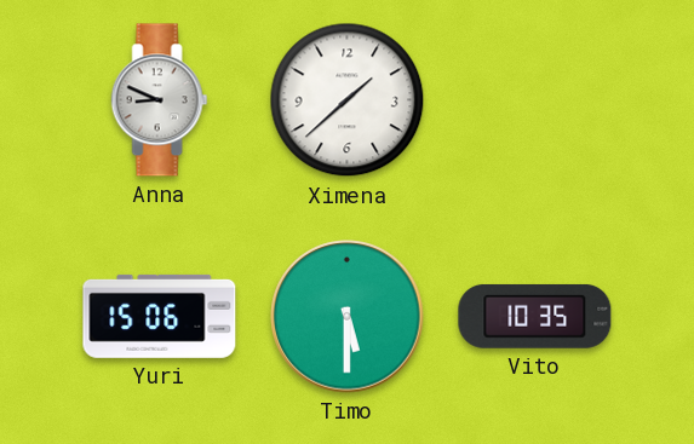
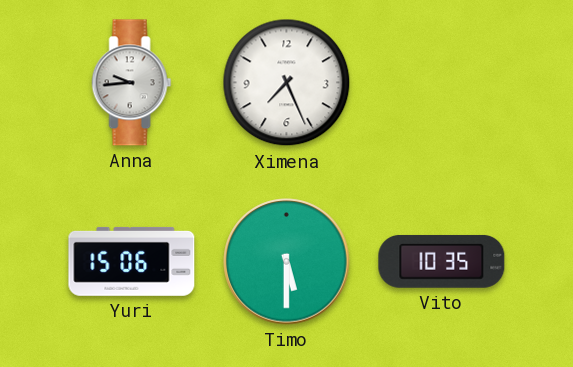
Anna: 8:49 -> 9:44
Ximena: 1:38 -> 7:26
